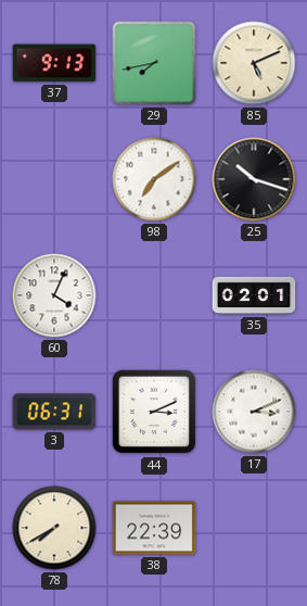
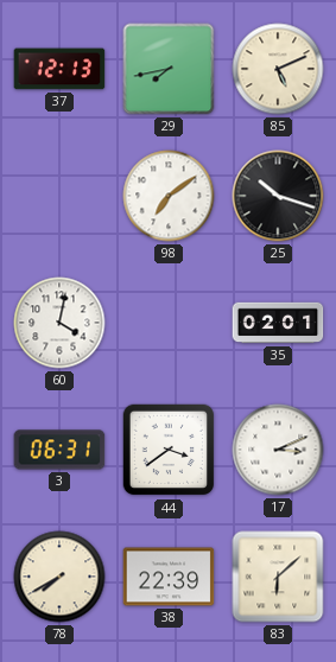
37: 9:13 -> 12:13
60: 4:04 -> 4:02
44: 3:11 -> 3:39
83: none -> 6:08
